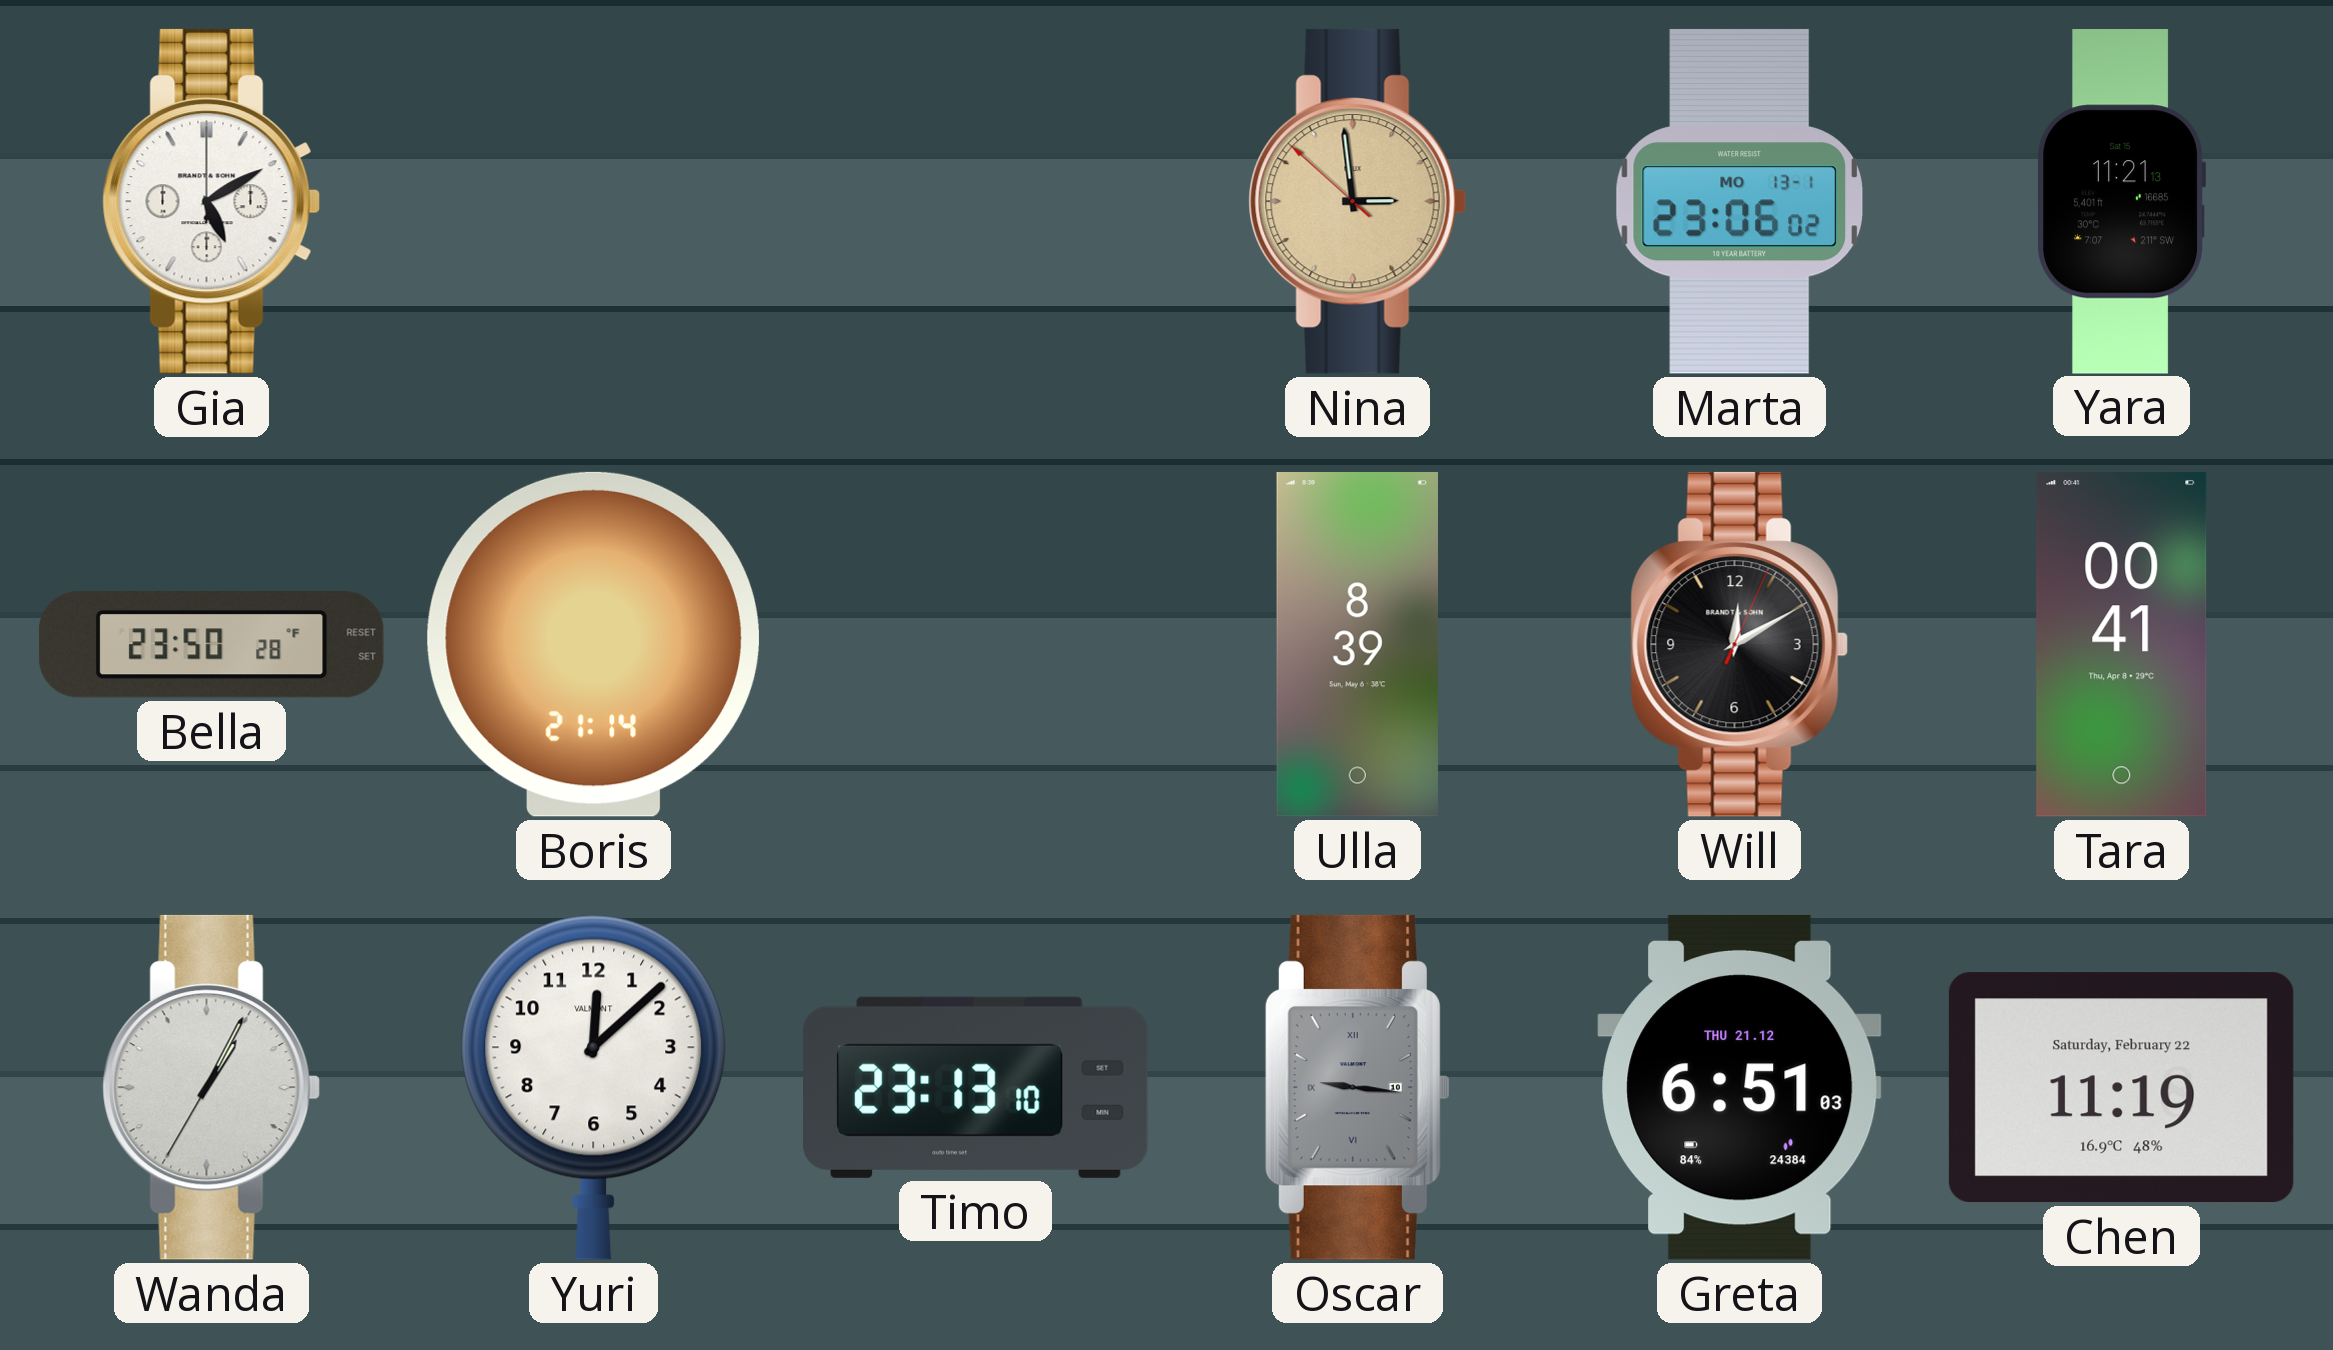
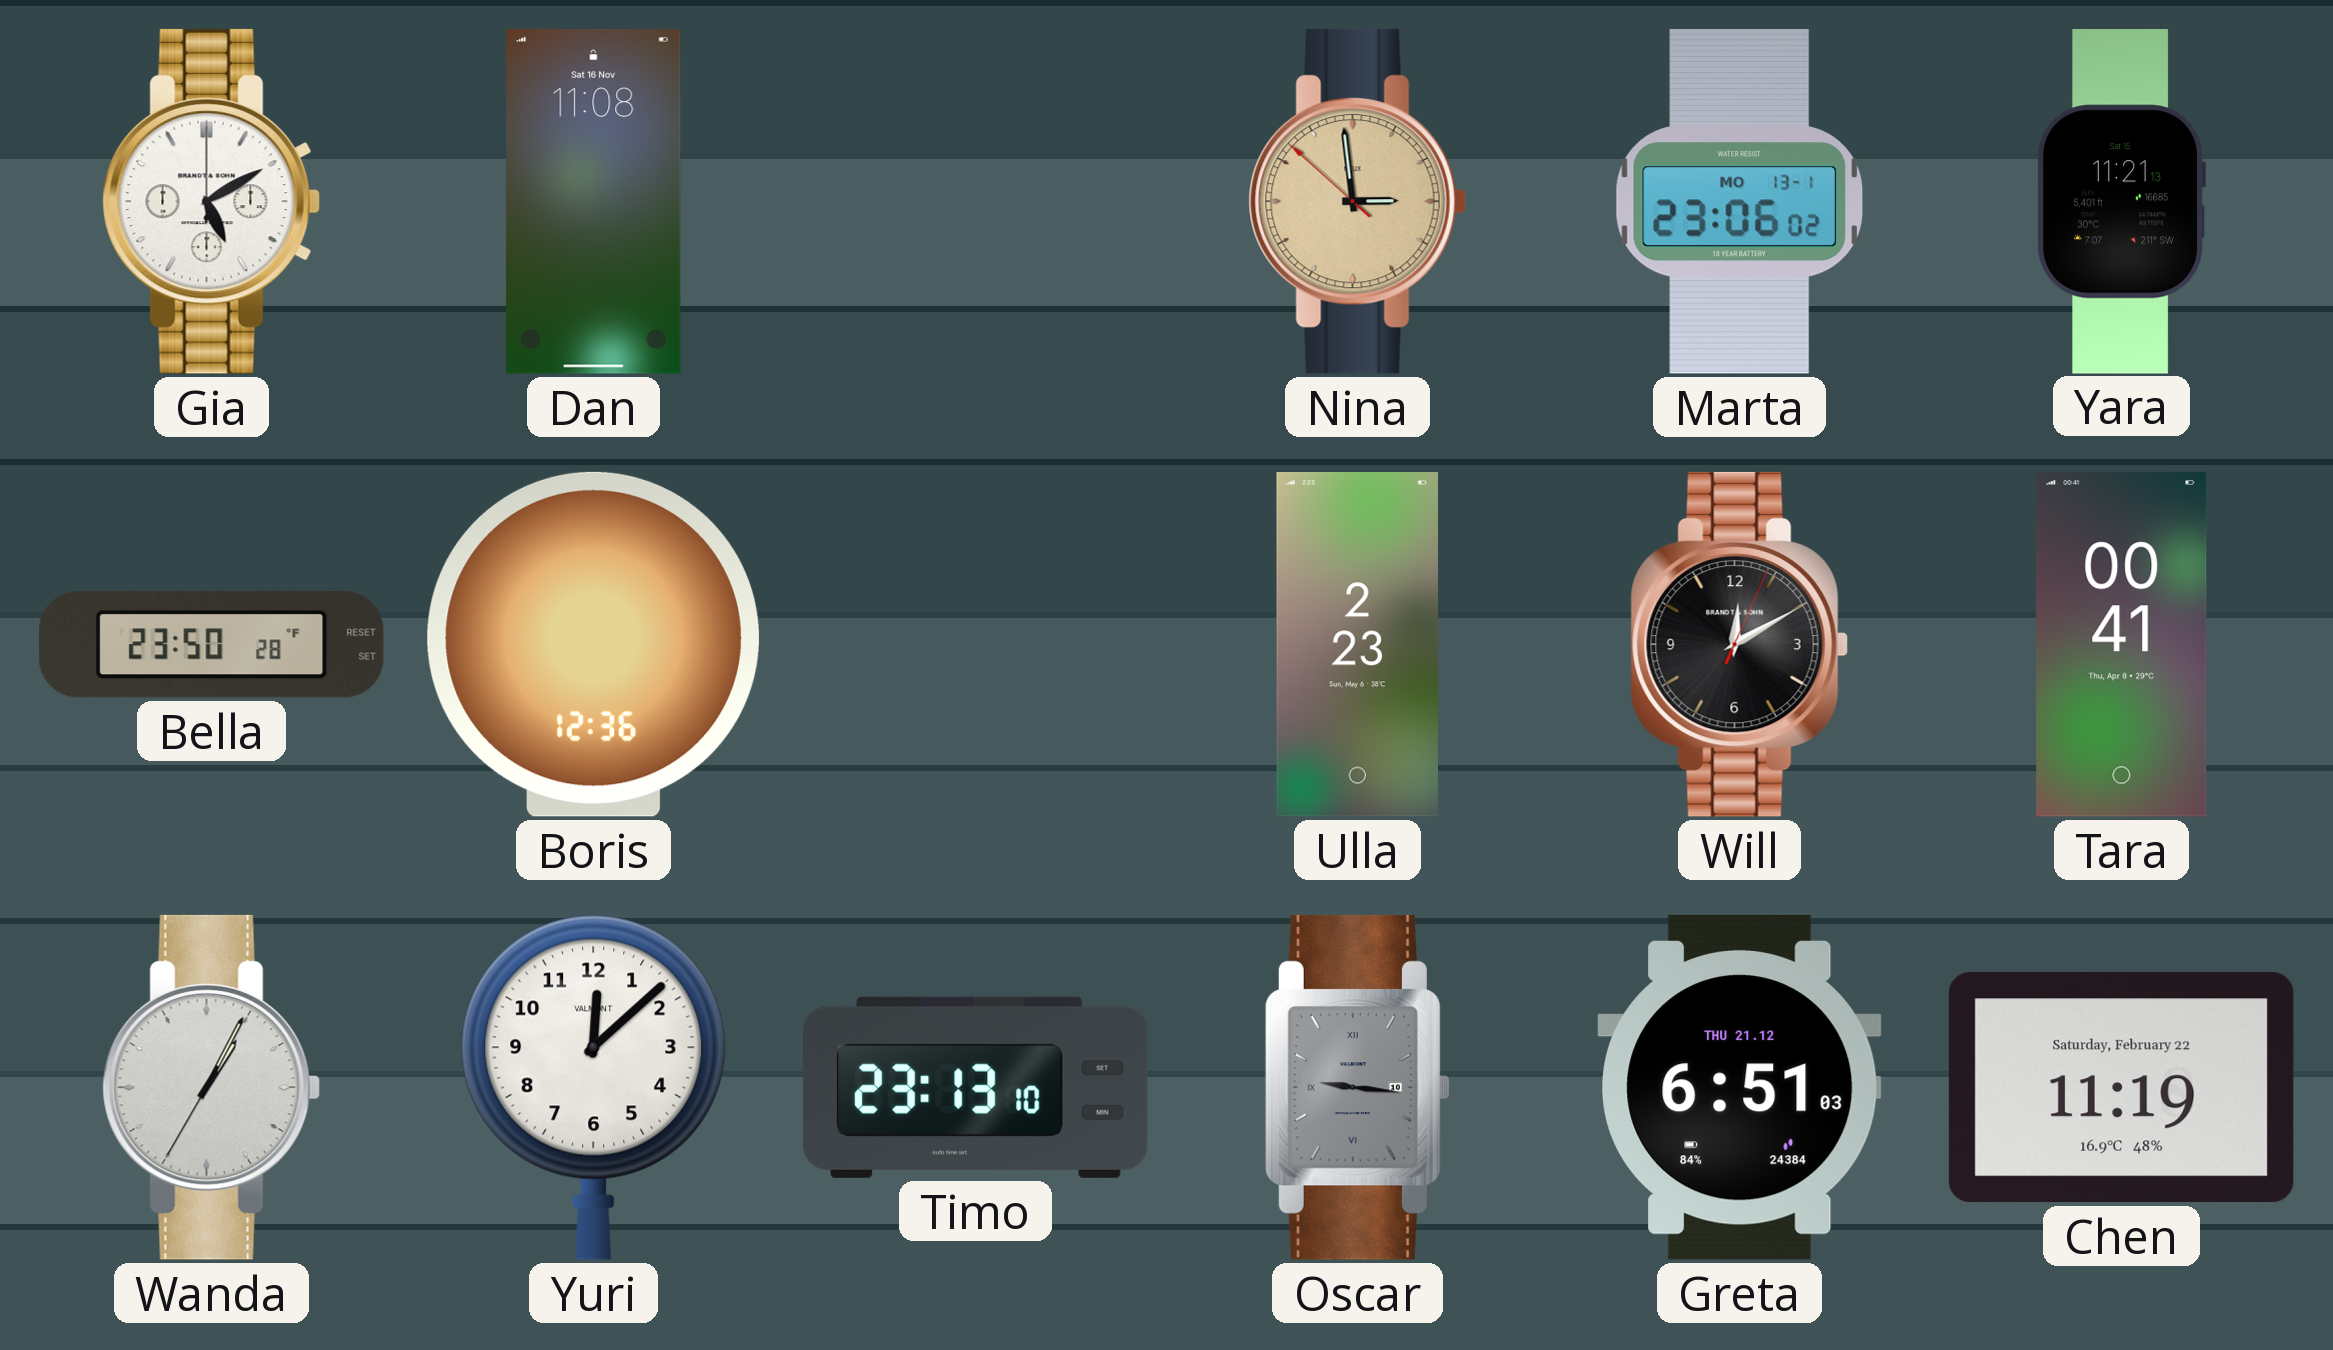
Dan: none -> 11:08
Boris: 21:14 -> 12:36
Ulla: 8:39 -> 2:23
